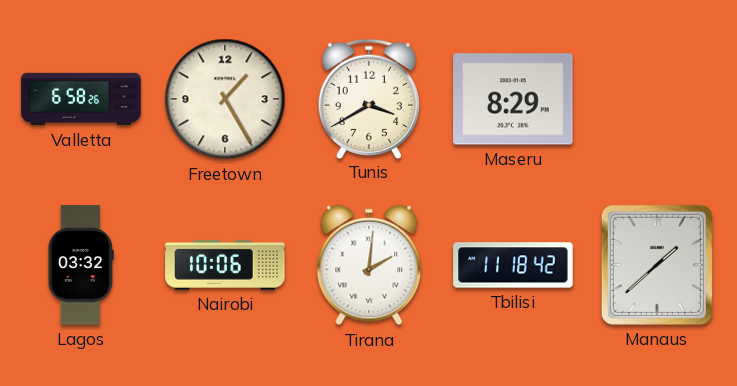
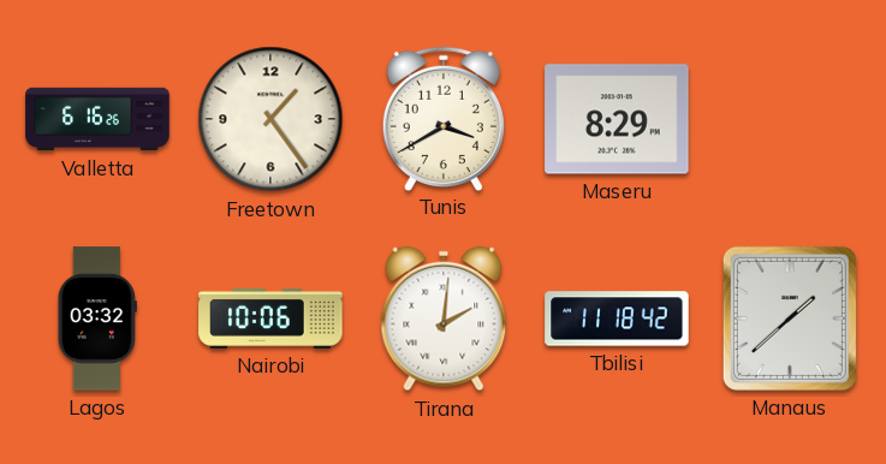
Valletta: 6:58 -> 6:16
Freetown: 1:25 -> 1:24
